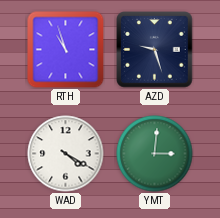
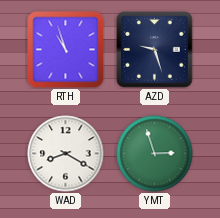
WAD: 4:20 -> 8:20
YMT: 3:01 -> 2:57
